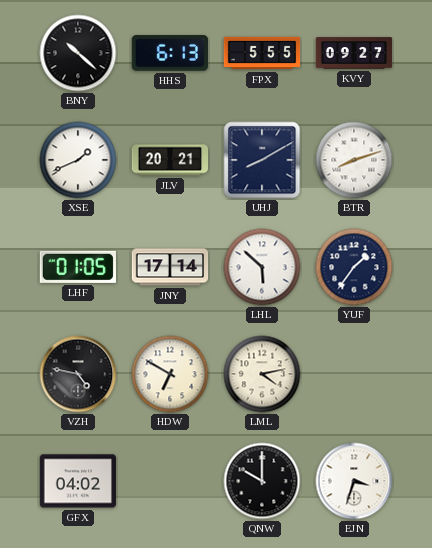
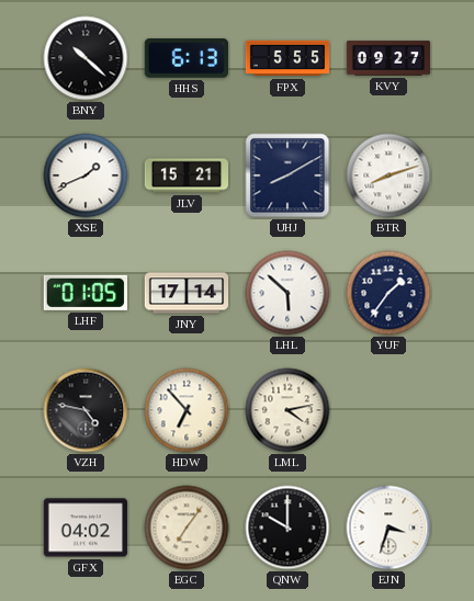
JLV: 20:21 -> 15:21
HDW: 6:50 -> 6:53
EGC: none -> 7:06
